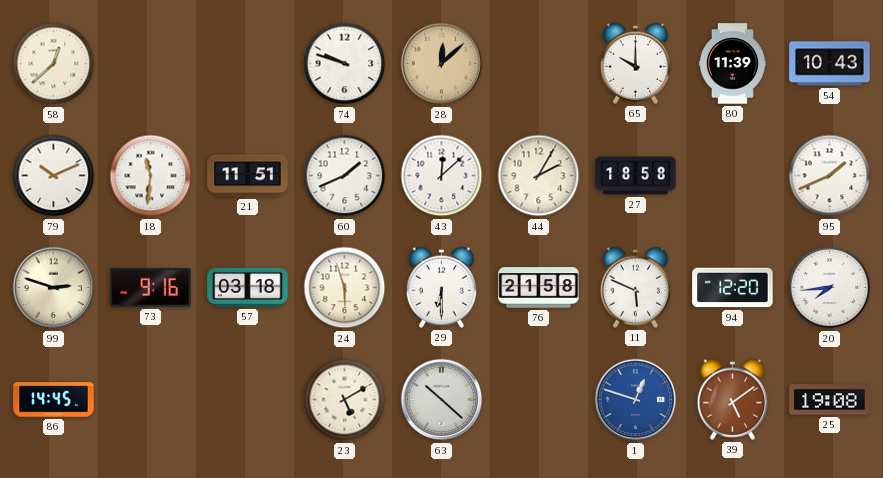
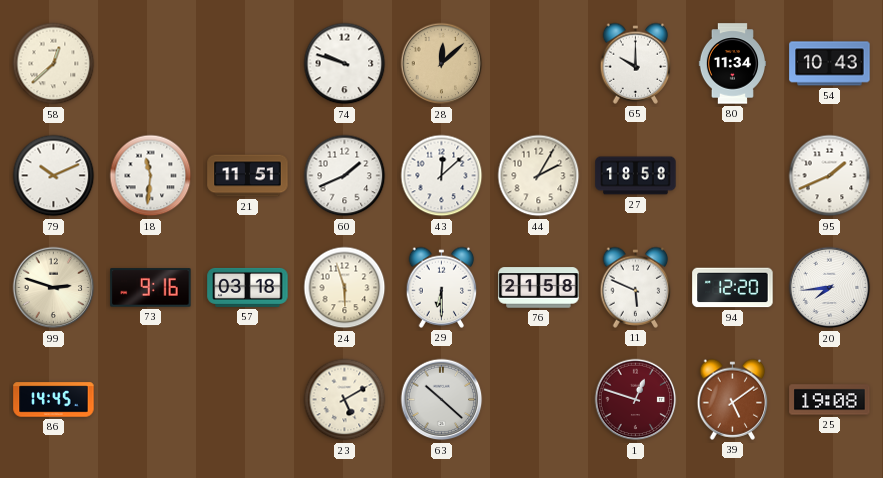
80: 11:39 -> 11:34
1 dial: blue -> burgundy
